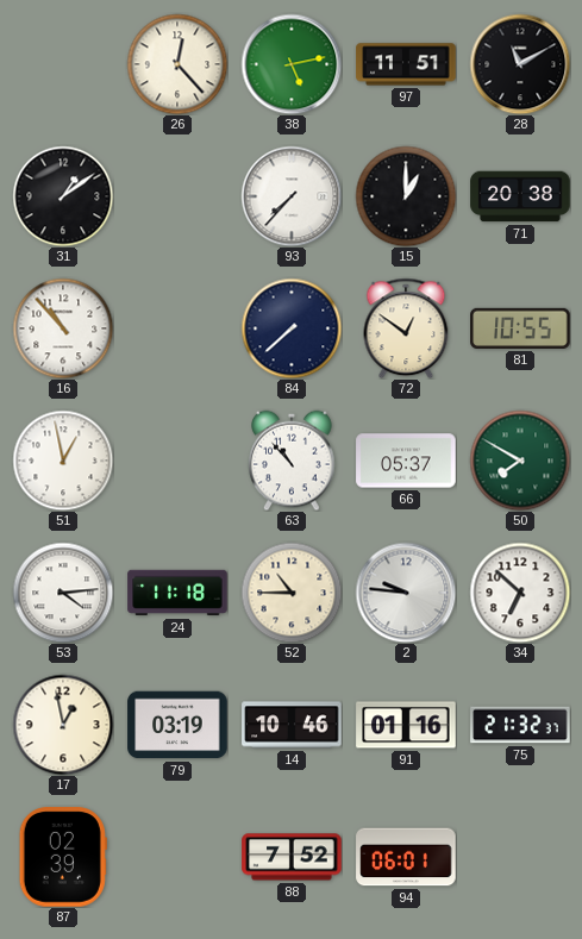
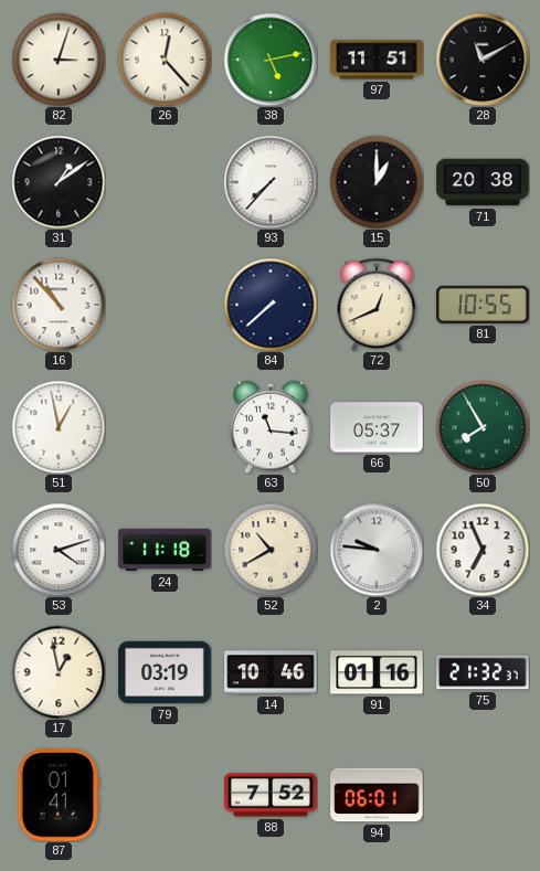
82: none -> 3:03
72: 12:51 -> 12:41
63: 10:53 -> 11:16
50: 7:50 -> 7:55
53: 4:14 -> 4:12
52: 10:45 -> 10:40
34: 6:52 -> 6:56
87: 02:39 -> 01:41
